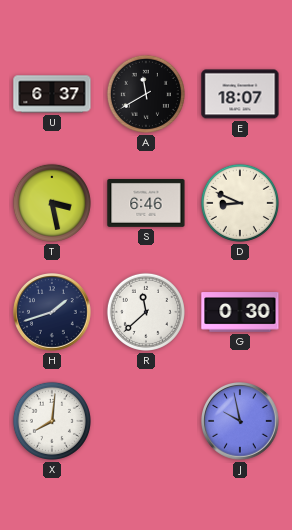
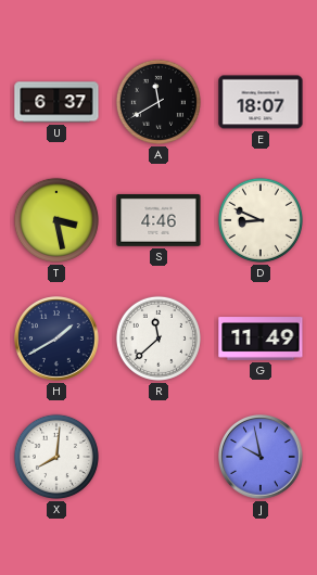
S: 6:46 -> 4:46
H: 1:42 -> 1:40
G: 0:30 -> 11:49
